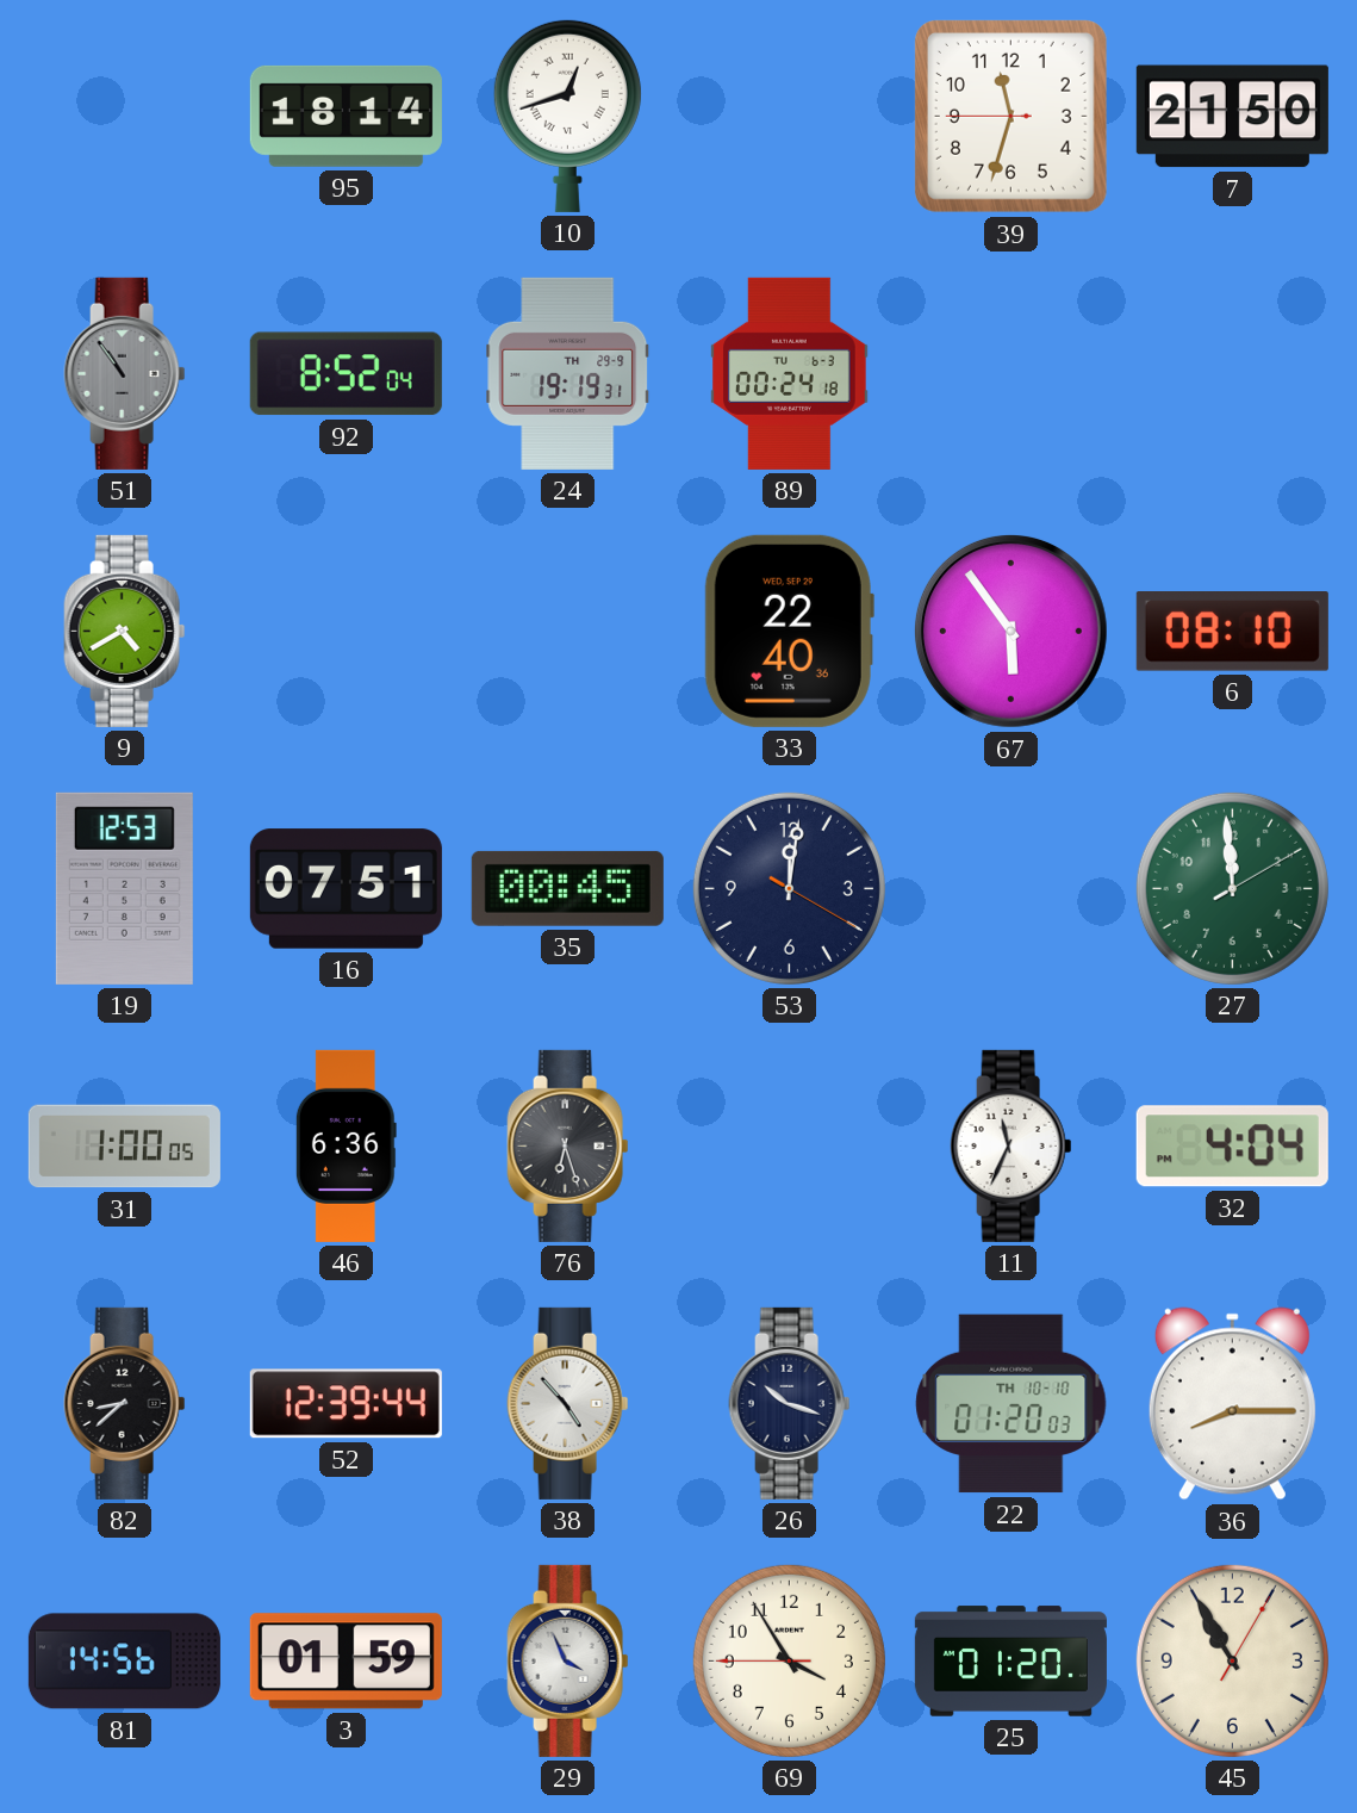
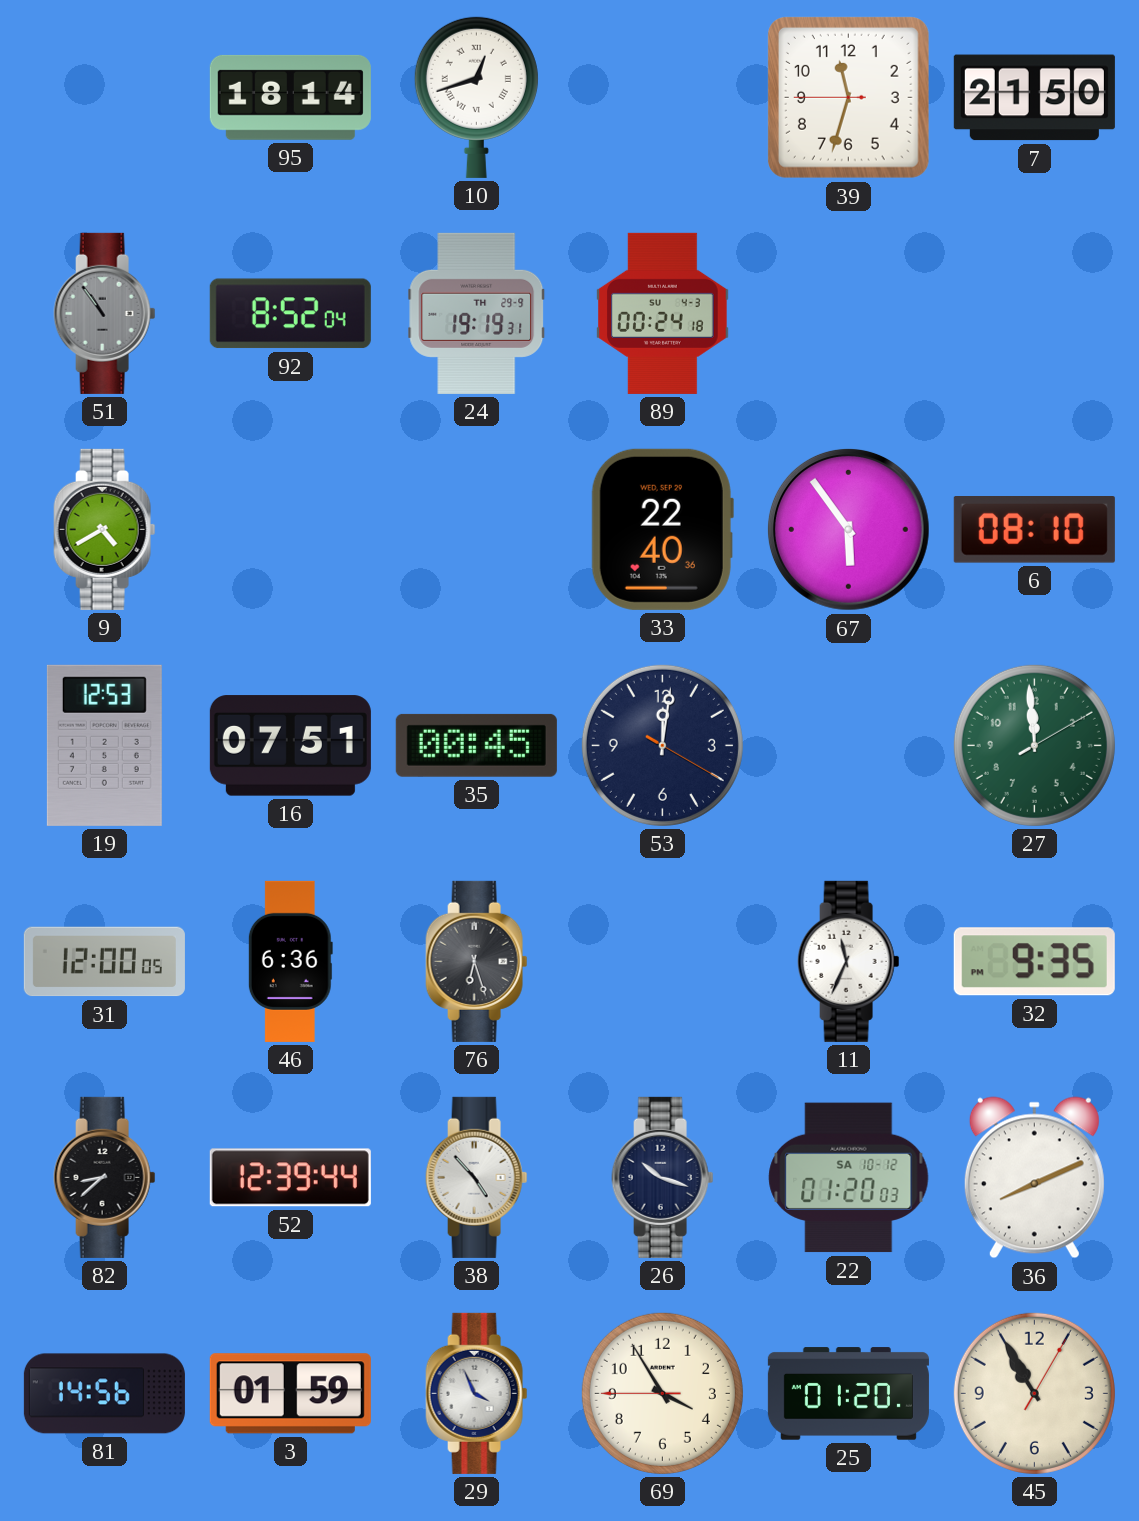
89 date: TU 6-3 -> SU 4-3
31: 1:00 -> 12:00
32: 4:04 -> 9:35
22 date: TH 10-10 -> SA 10-12
36: 8:15 -> 8:11
